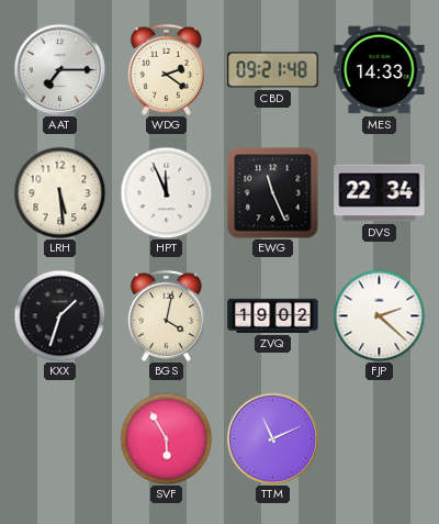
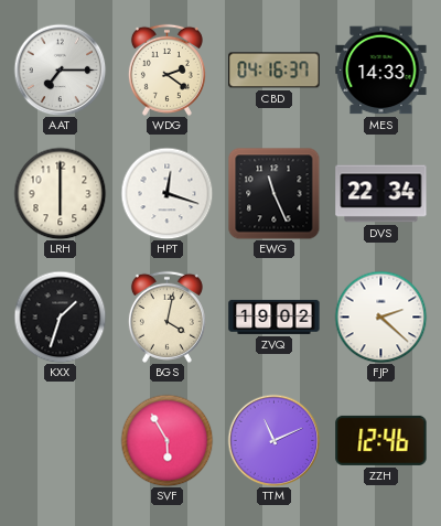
CBD: 09:21 -> 04:16
LRH: 5:29 -> 6:00
HPT: 11:56 -> 12:18
ZZH: none -> 12:46
